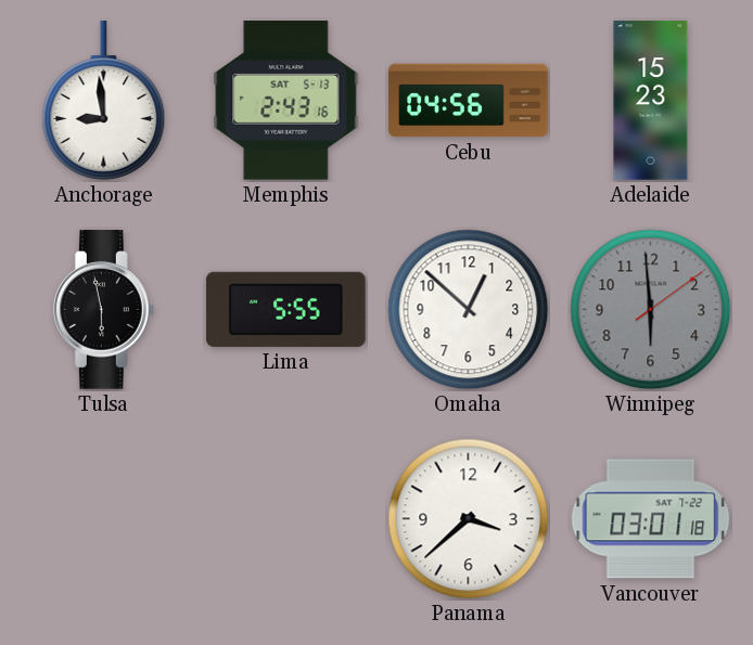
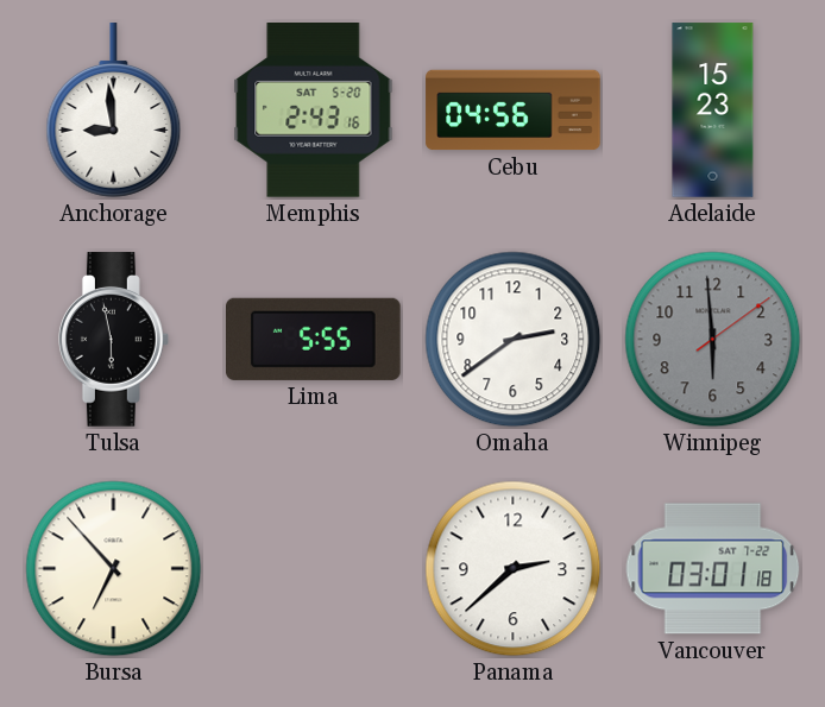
Memphis date: SAT 5-13 -> SAT 5-20
Omaha: 12:52 -> 2:39
Bursa: none -> 6:53
Panama: 3:38 -> 2:38
